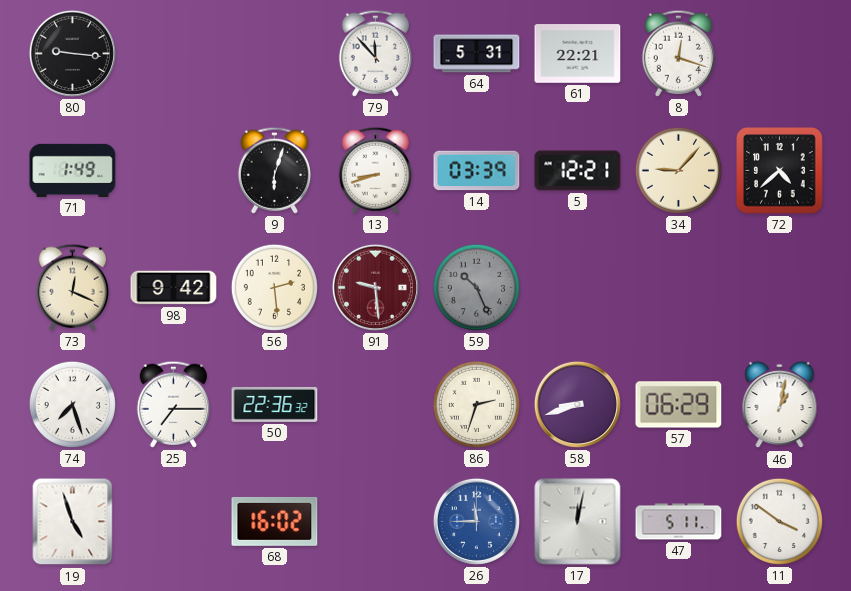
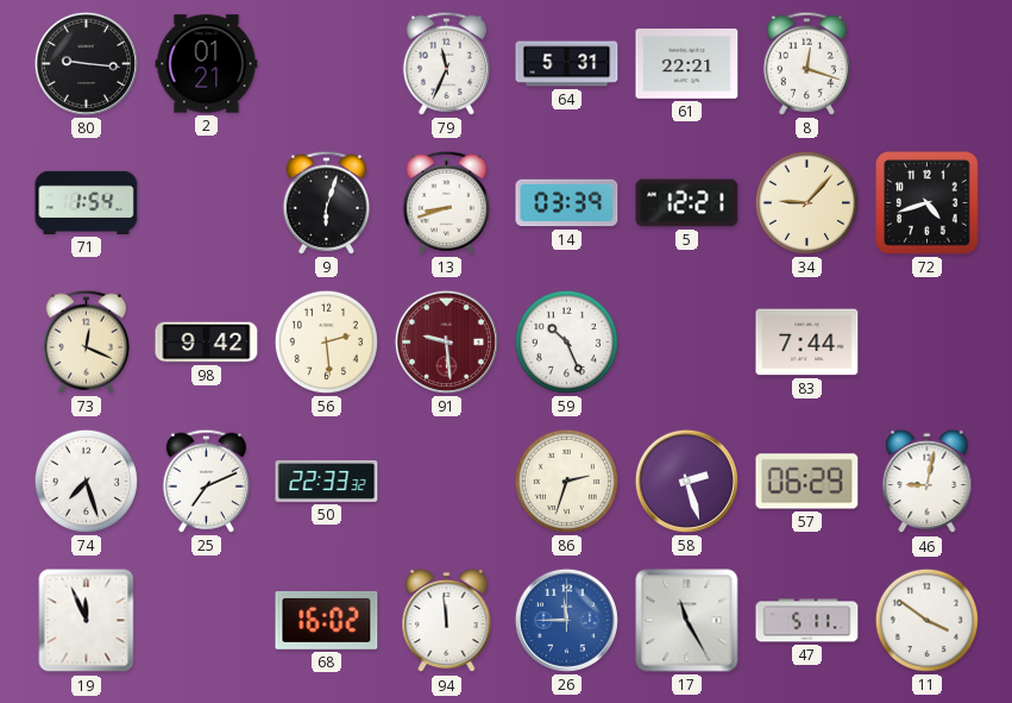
2: none -> 01:21
79: 11:53 -> 11:34
71: 1:49 -> 1:54
72: 4:38 -> 4:42
59 dial: grey -> white
83: none -> 7:44
25: 7:15 -> 7:11
50: 22:36 -> 22:33
58: 8:42 -> 2:27
46: 1:02 -> 9:02
19: 4:57 -> 11:56
94: none -> 11:59
17: 12:02 -> 11:25
